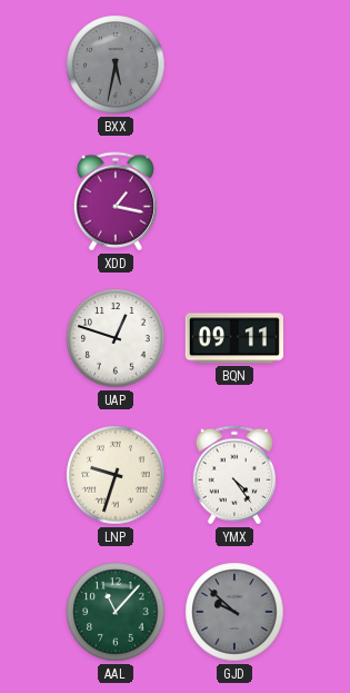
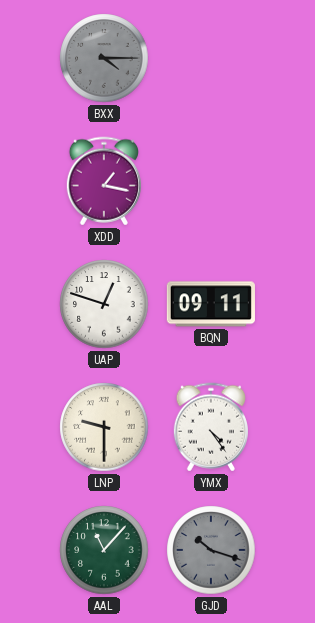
BXX: 5:32 -> 4:15
LNP: 9:33 -> 9:30
GJD: 9:52 -> 10:18
